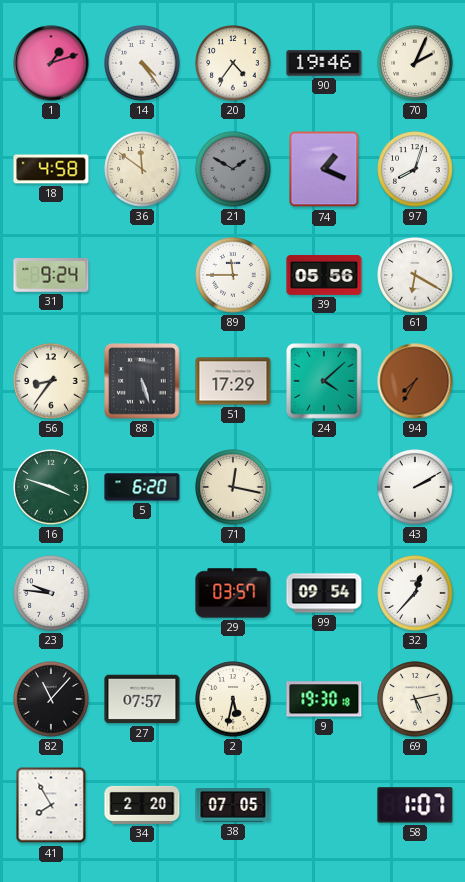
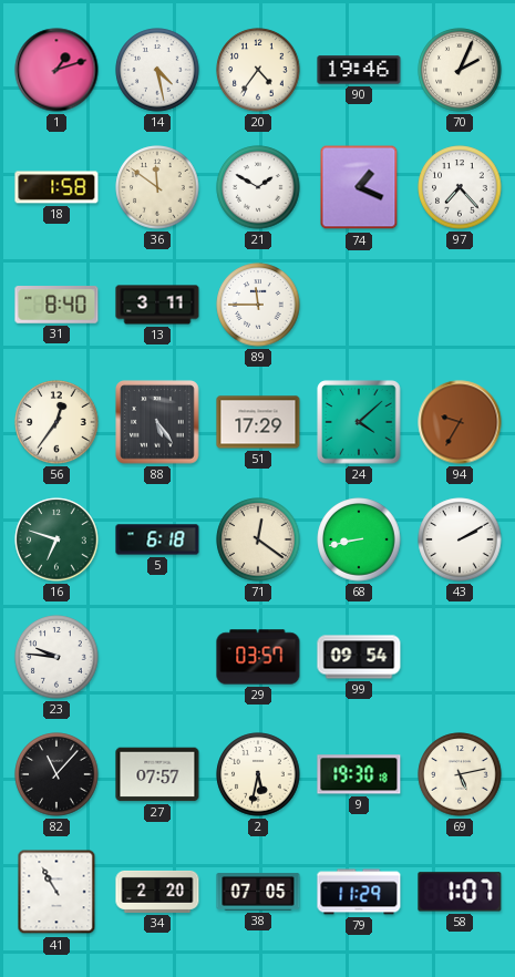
14: 4:24 -> 4:28
18: 4:58 -> 1:58
21 dial: grey -> white
97: 8:03 -> 7:23
31: 9:24 -> 8:40
13: none -> 3:11
39: 05:56 -> none
61: 6:20 -> none
56: 8:36 -> 12:36
88: 5:27 -> 5:24
94: 7:35 -> 9:35
16: 3:48 -> 6:48
5: 6:20 -> 6:18
71: 12:17 -> 12:21
68: none -> 8:43
32: 12:37 -> none
41: 7:55 -> 10:55
79: none -> 11:29
